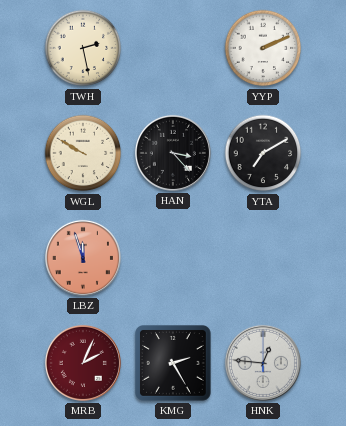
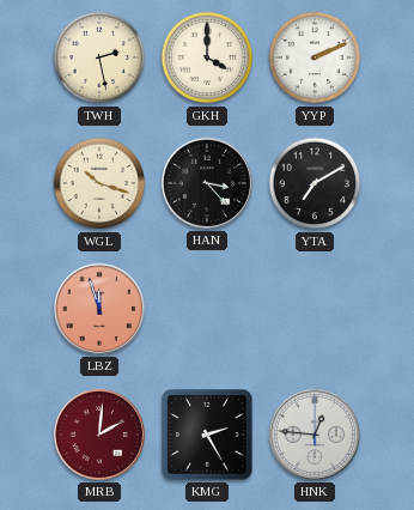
GKH: none -> 4:00
WGL: 9:50 -> 10:18
MRB: 2:04 -> 2:01
